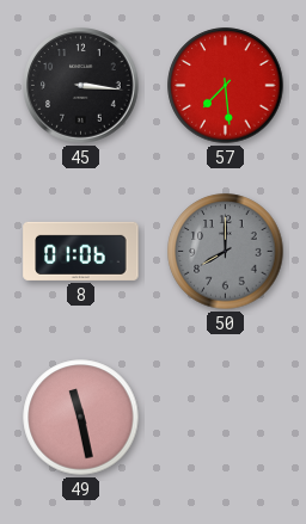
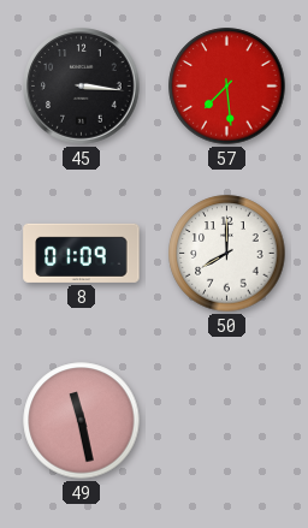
8: 01:06 -> 01:09
50 dial: grey -> white
